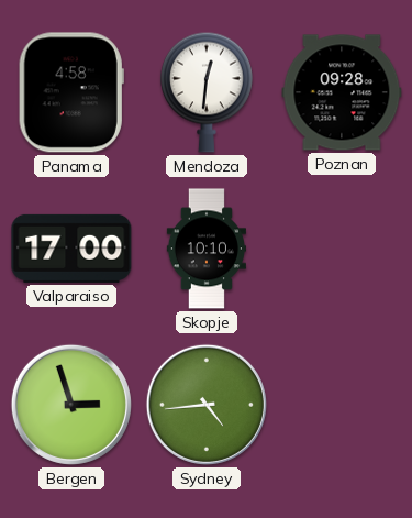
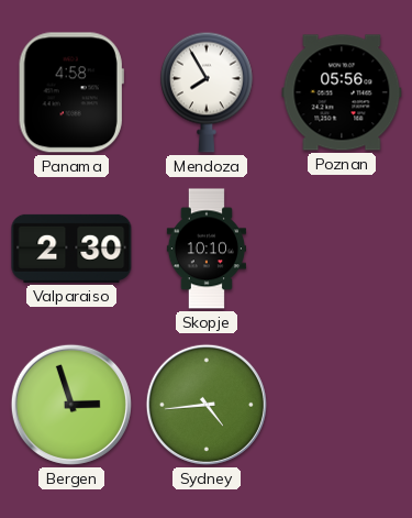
Mendoza: 12:31 -> 7:55
Poznan: 09:28 -> 05:56
Valparaiso: 17:00 -> 2:30
